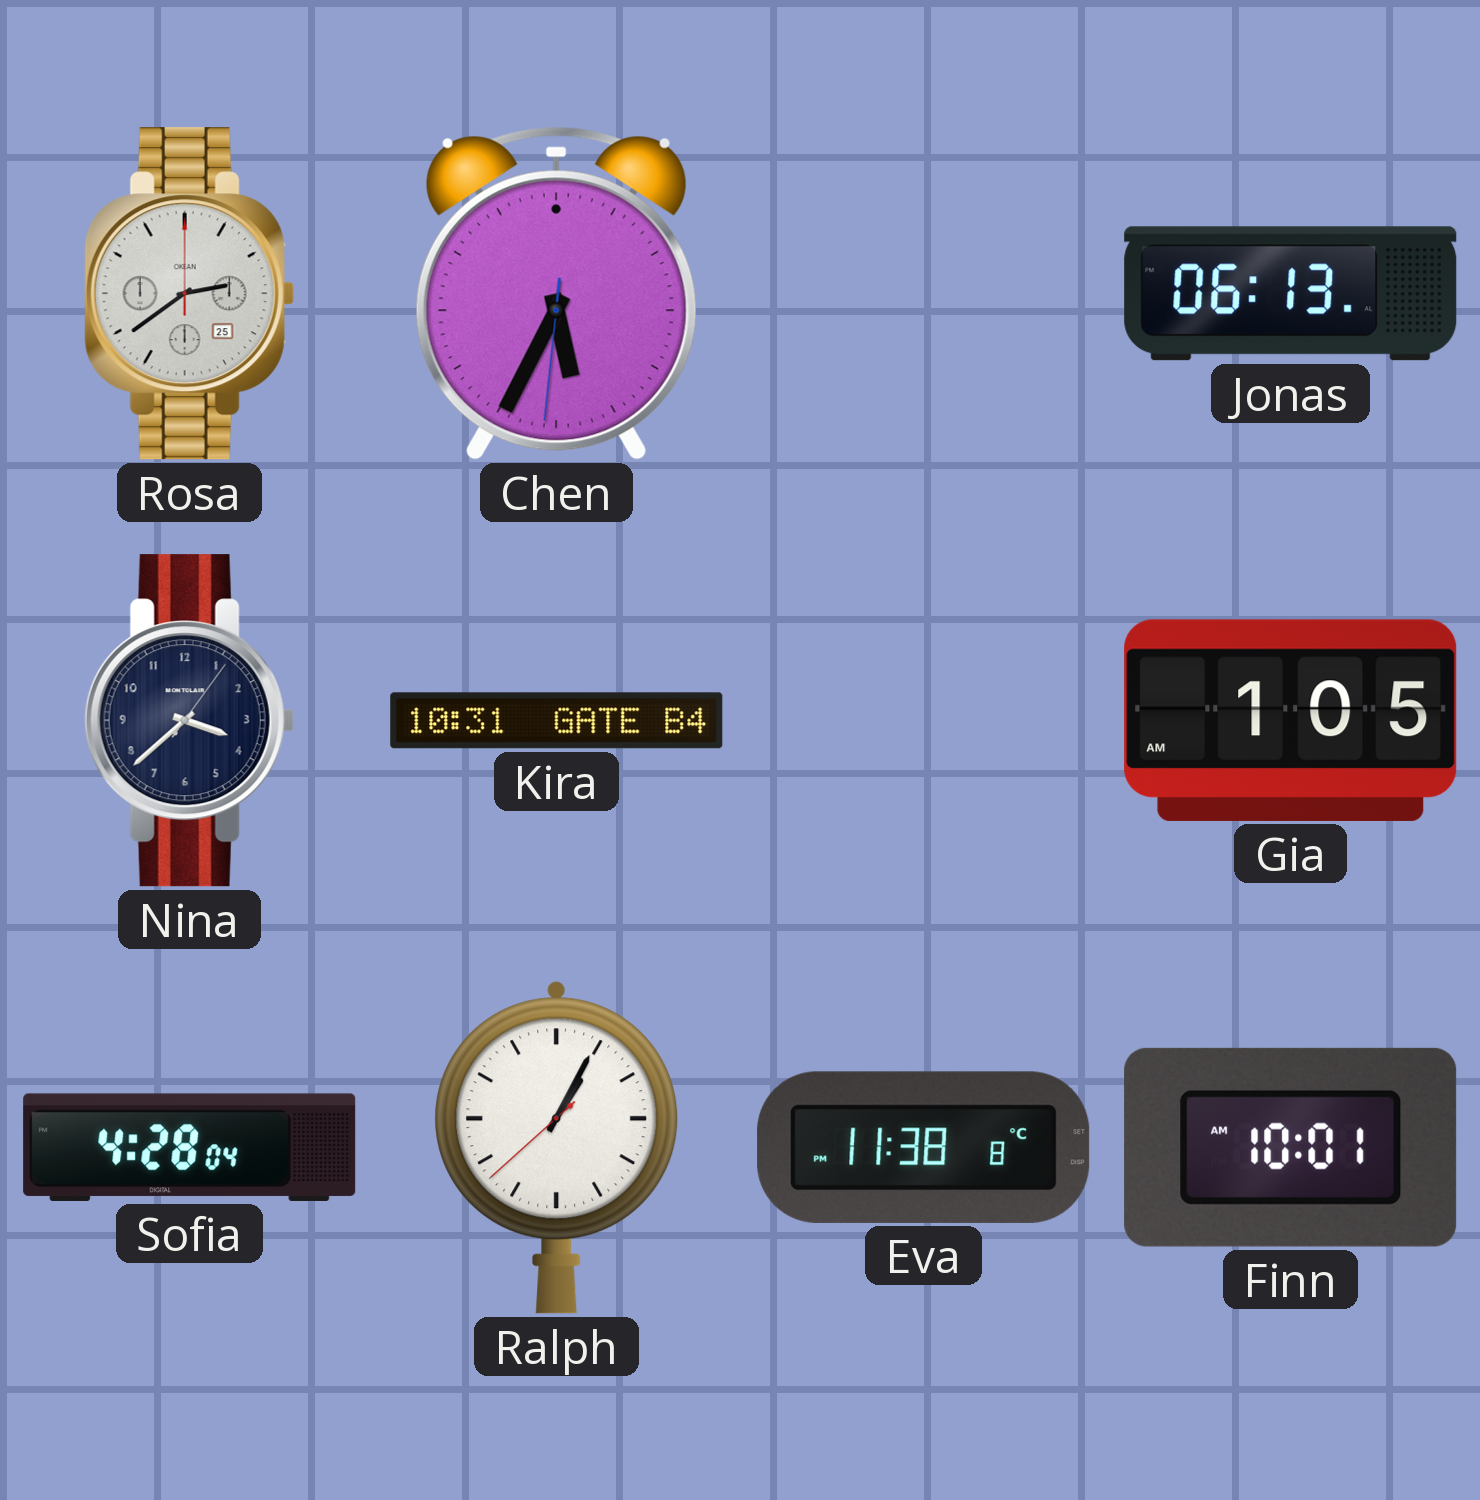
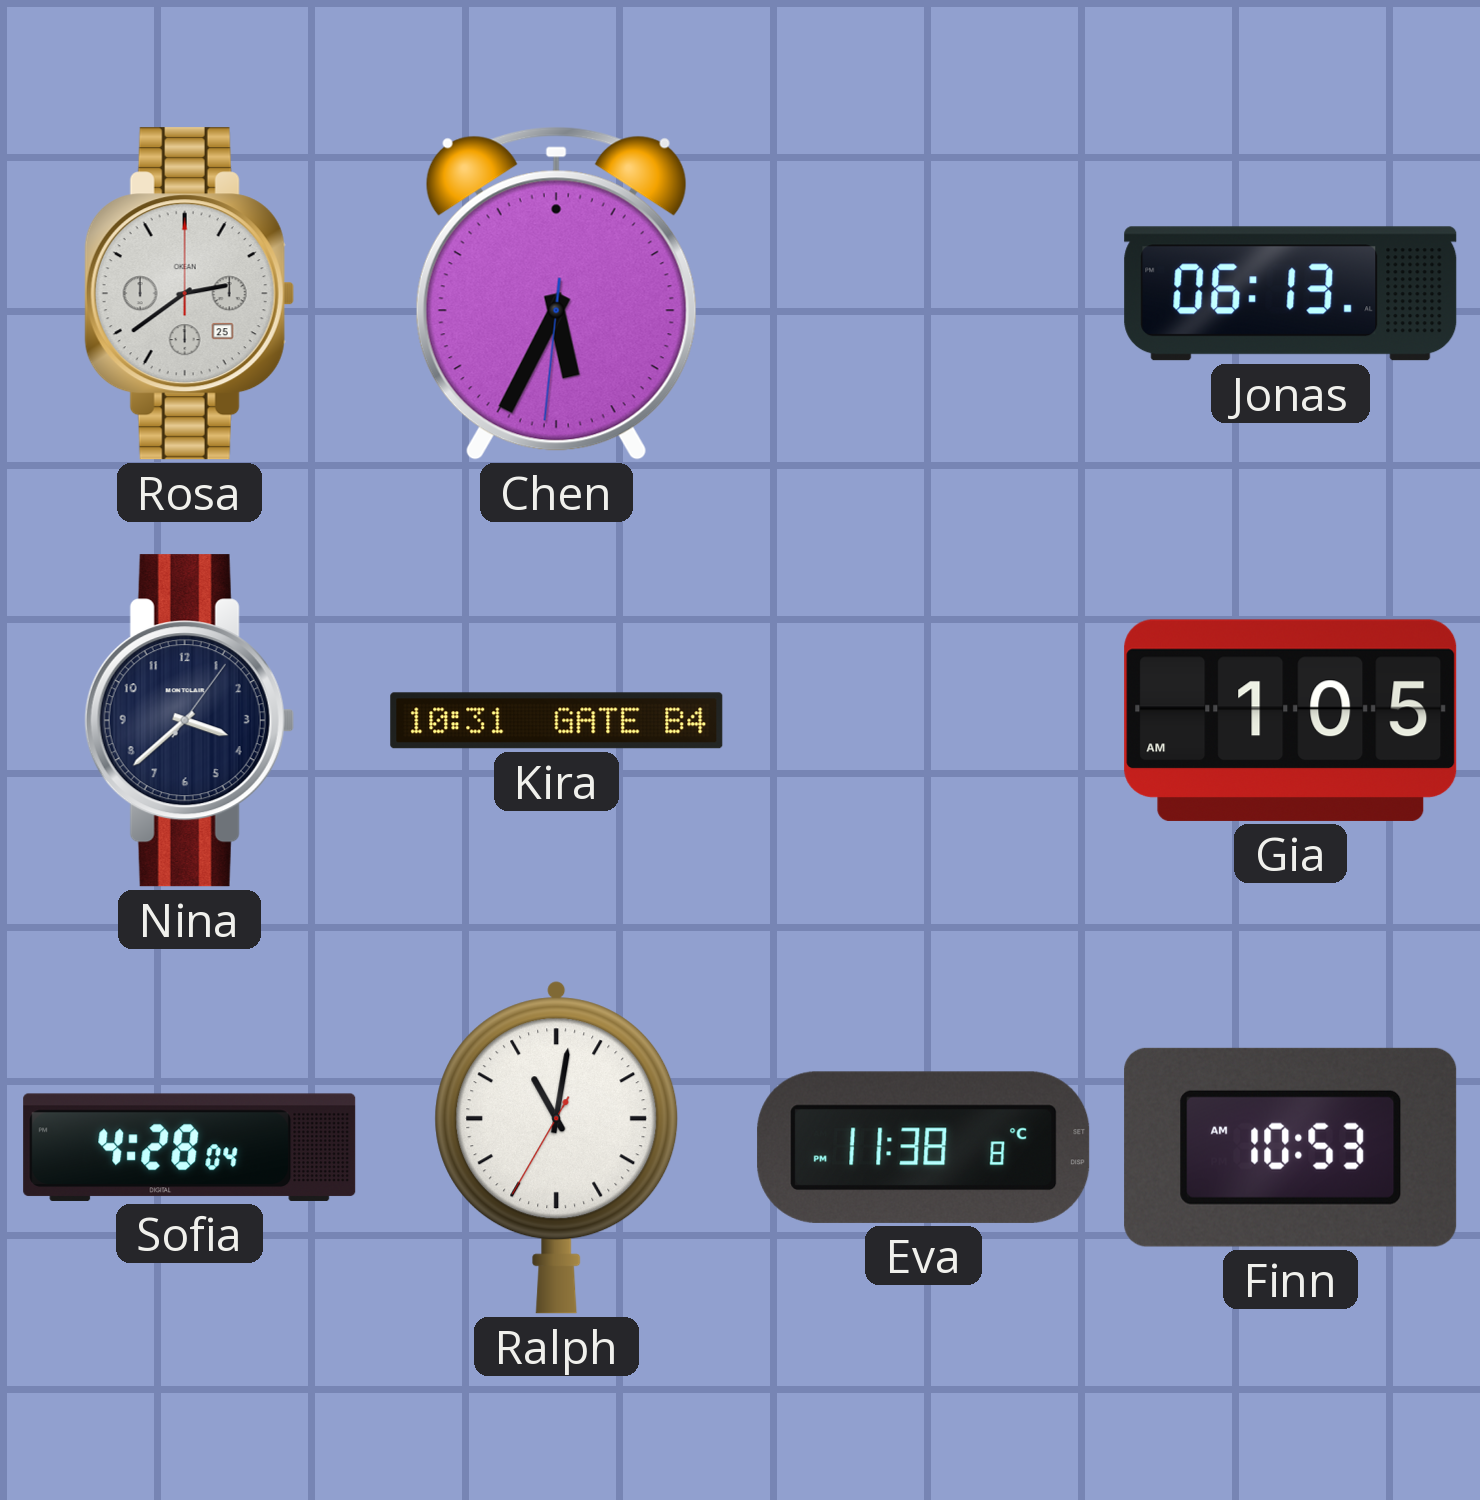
Ralph: 1:04 -> 11:01
Finn: 10:01 -> 10:53
